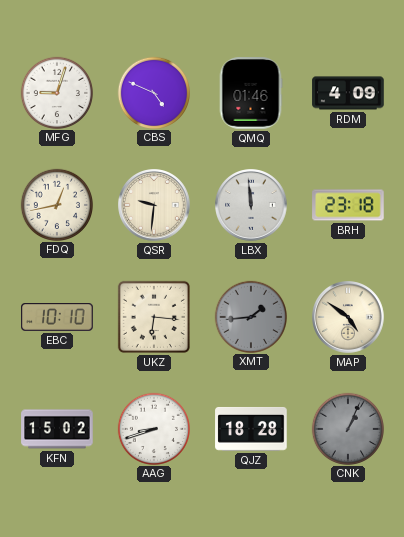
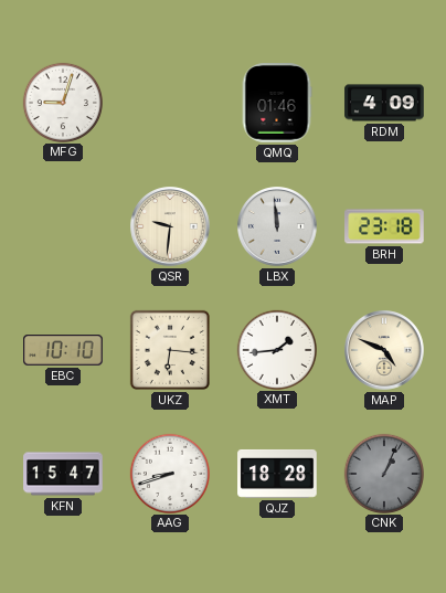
CBS: 4:49 -> none
FDQ: 12:43 -> none
XMT dial: grey -> white
MAP: 4:51 -> 4:49
KFN: 15:02 -> 15:47
